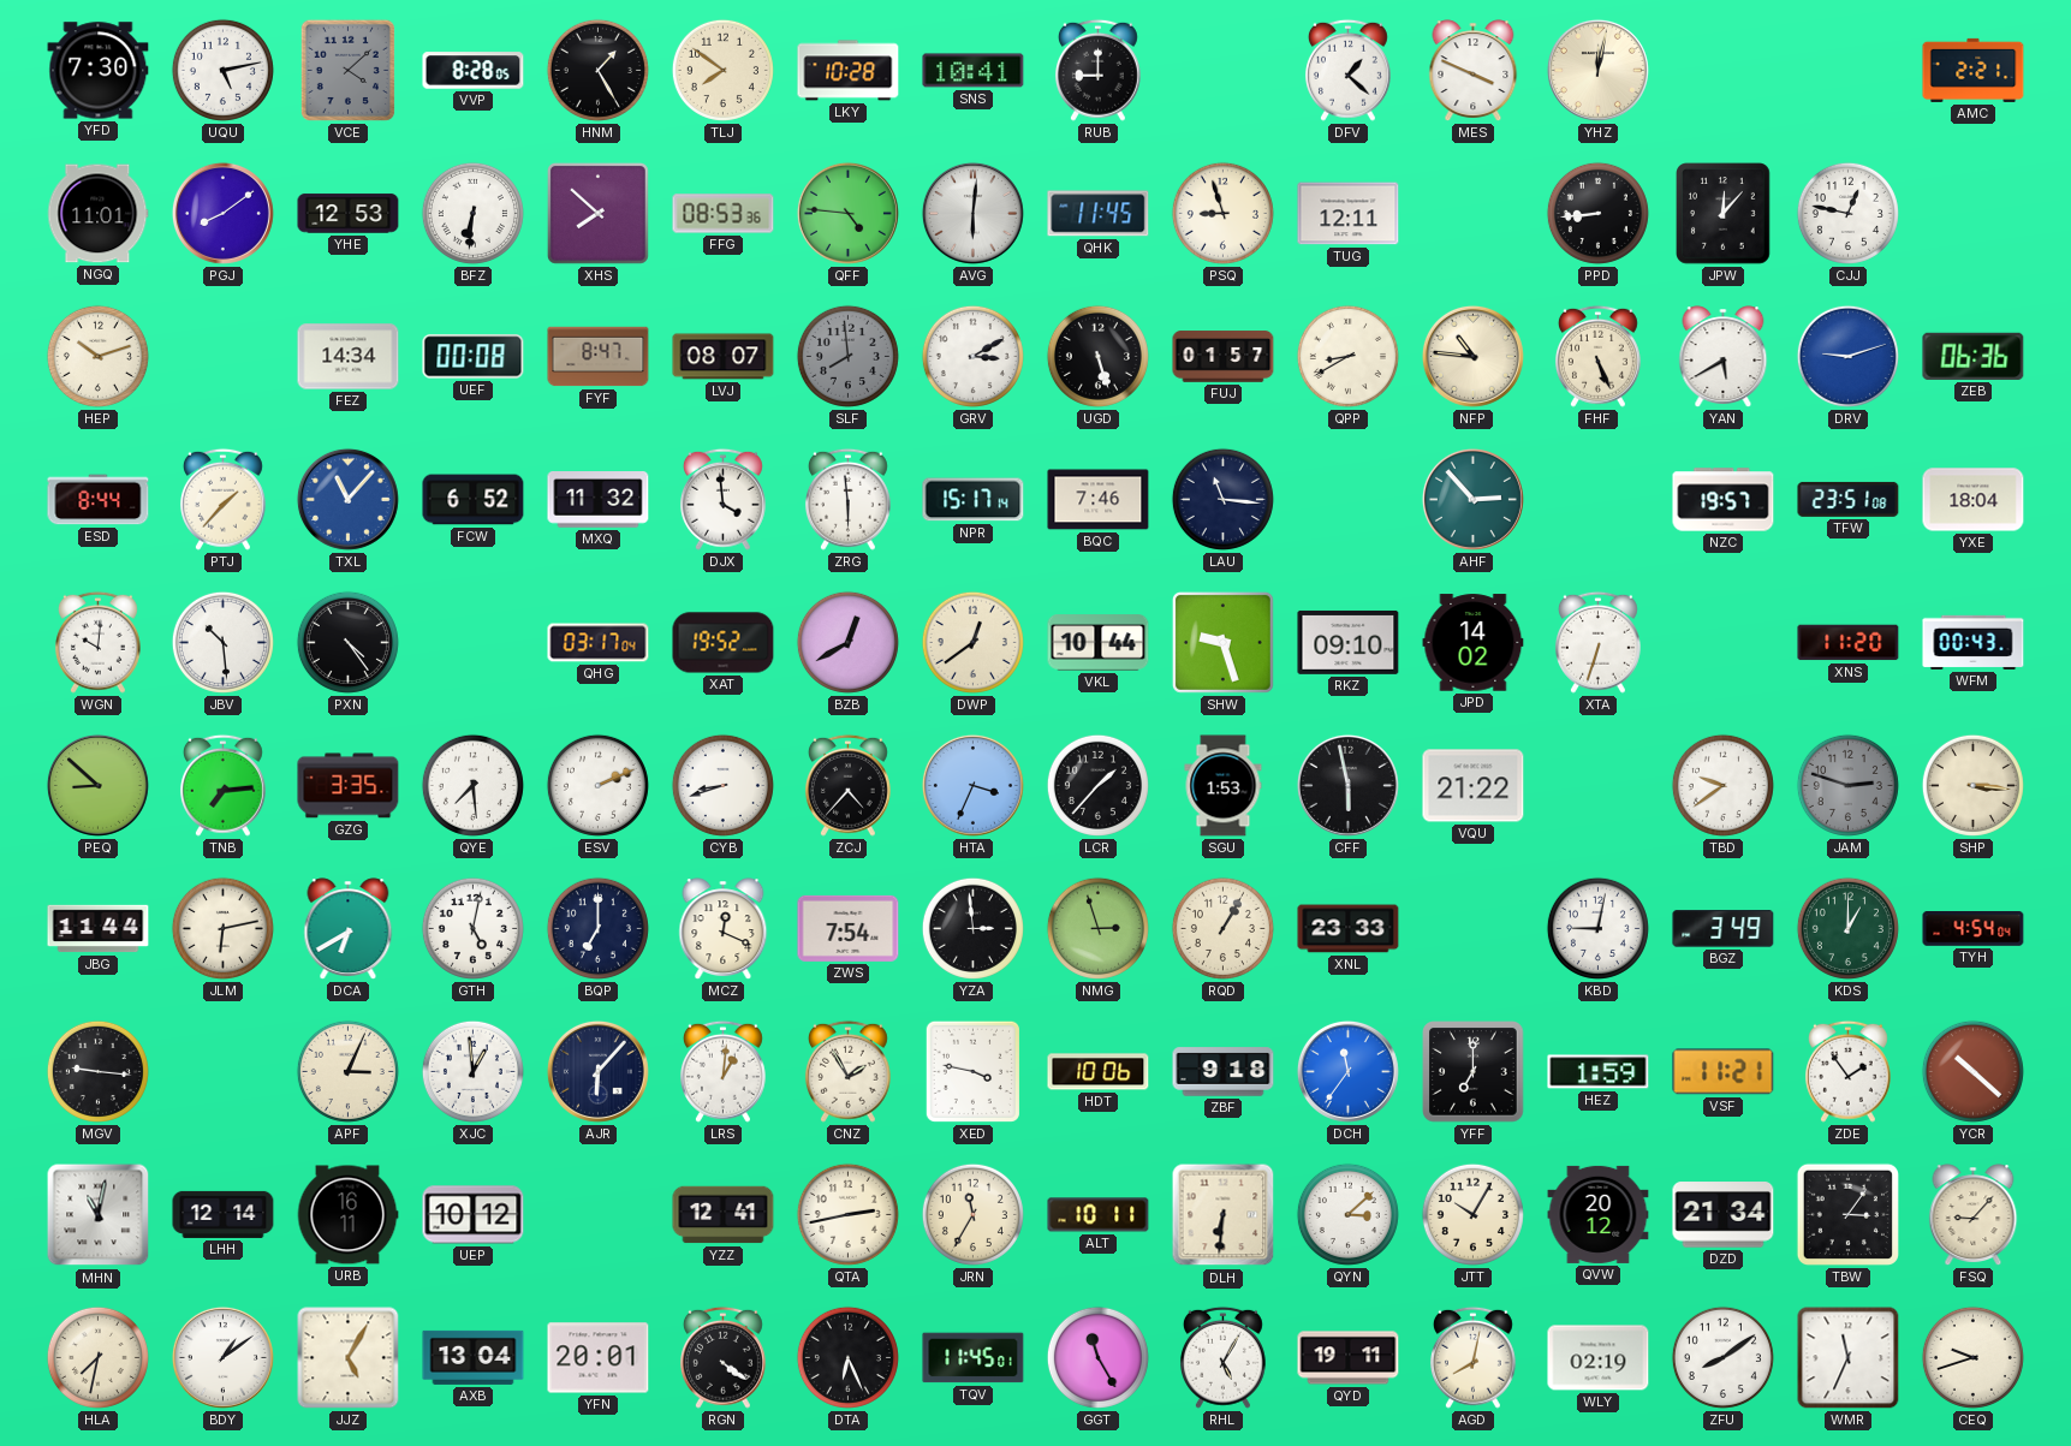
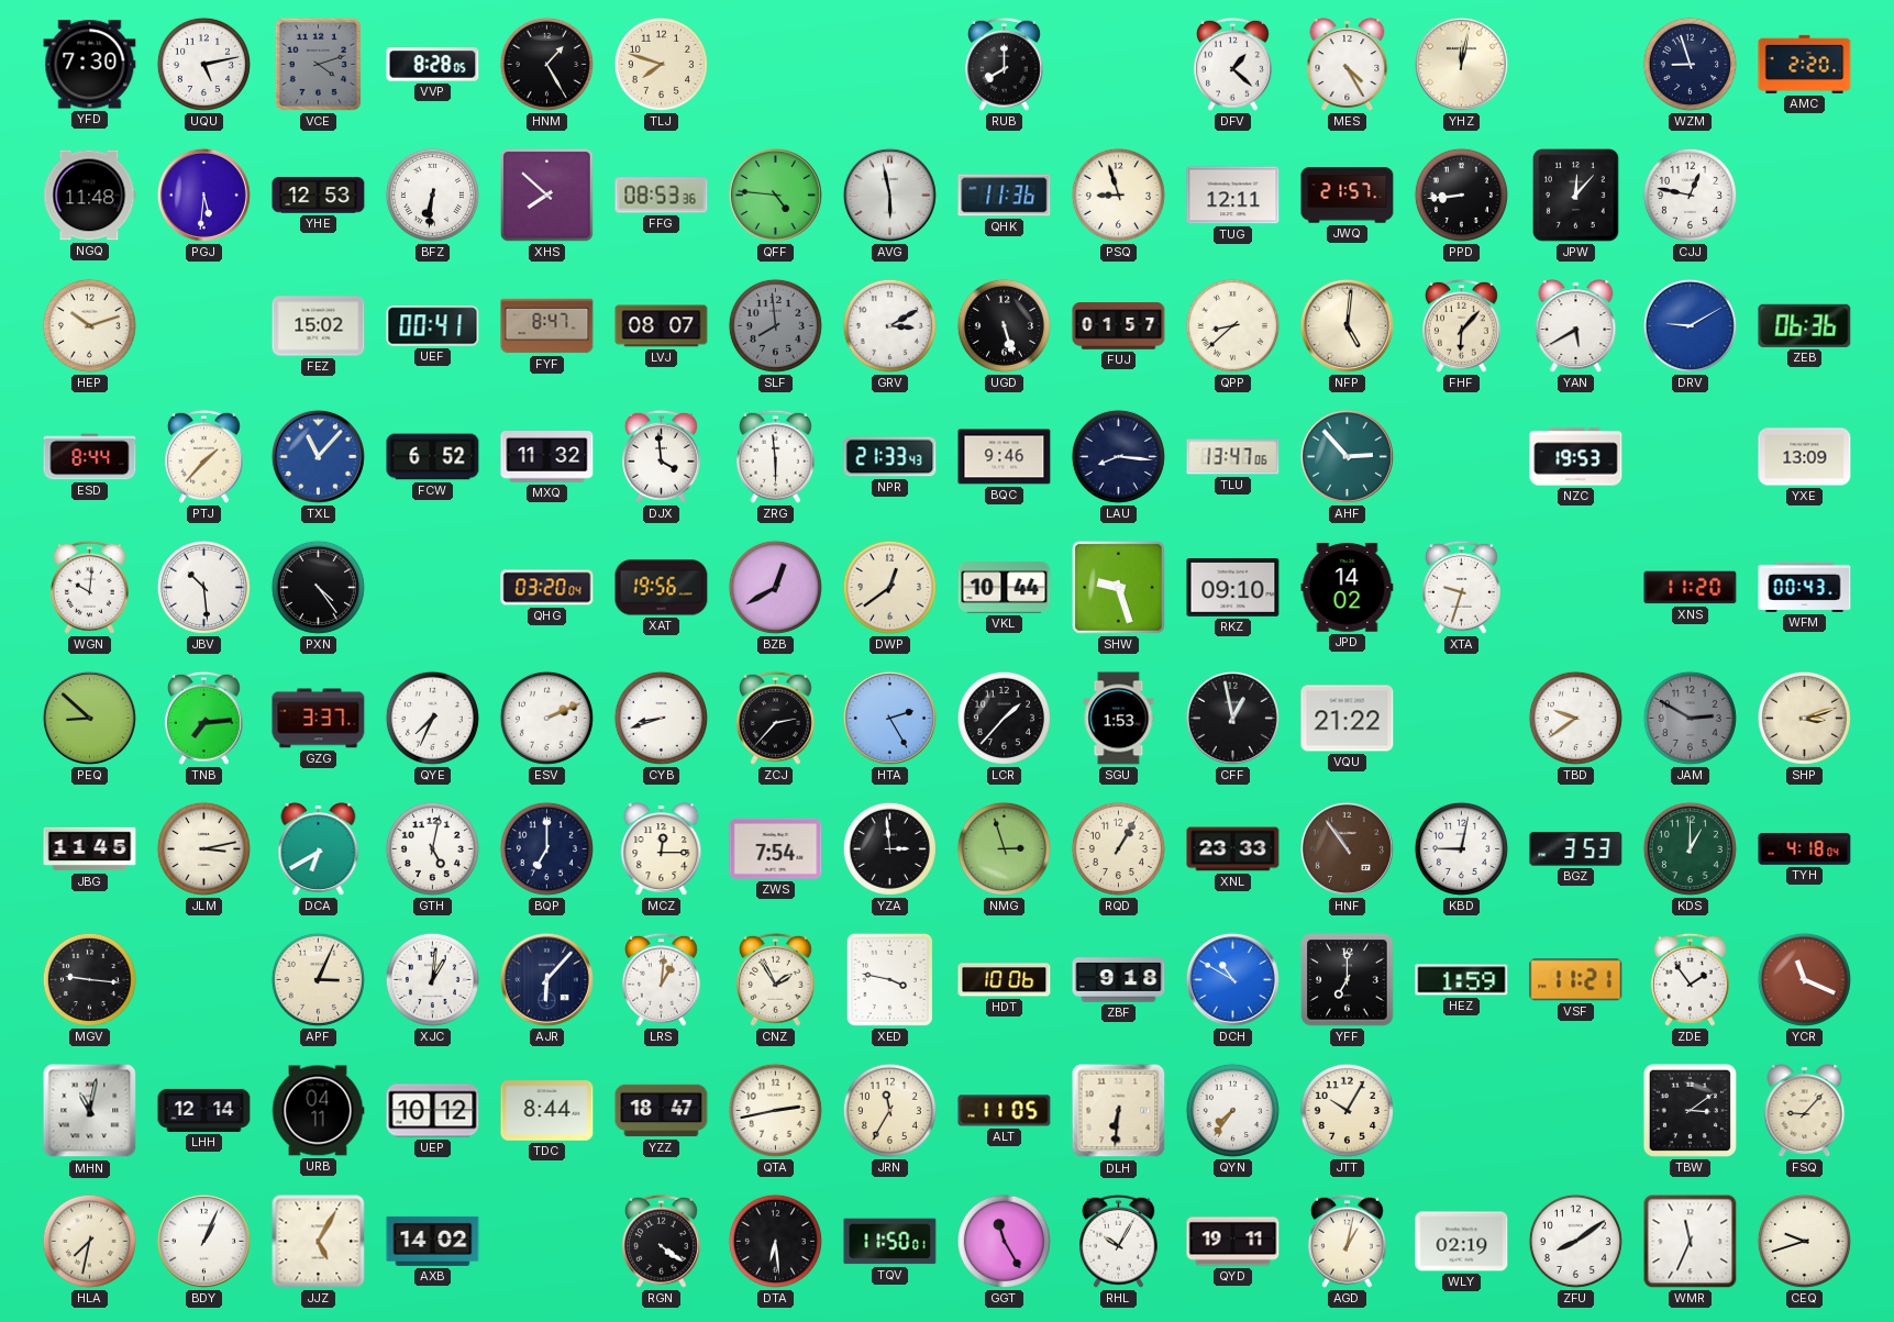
VCE: 4:08 -> 4:12
TLJ: 7:51 -> 7:48
LKY: 10:28 -> none
SNS: 10:41 -> none
RUB: 9:00 -> 8:00
MES: 3:49 -> 4:25
WZM: none -> 8:57
AMC: 2:21 -> 2:20
NGQ: 11:01 -> 11:48
PGJ: 8:09 -> 5:31
AVG: 6:01 -> 5:58
QHK: 11:45 -> 11:36
JWQ: none -> 21:57
FEZ: 14:34 -> 15:02
UEF: 00:08 -> 00:41
QPP: 8:40 -> 8:38
NFP: 10:46 -> 5:01
FHF: 5:26 -> 6:07
DRV: 9:12 -> 9:10
NPR: 15:17 -> 21:33
BQC: 7:46 -> 9:46
LAU: 11:16 -> 8:16
TLU: none -> 13:47
NZC: 19:57 -> 19:53
TFW: 23:51 -> none
YXE: 18:04 -> 13:09
QHG: 03:17 -> 03:20
XAT: 19:52 -> 19:56
XTA: 6:33 -> 9:33
GZG: 3:35 -> 3:37
QYE: 7:29 -> 7:34
ZCJ: 4:37 -> 2:37
HTA: 3:34 -> 2:25
CFF: 5:58 -> 12:58
JAM: 2:48 -> 2:50
SHP: 3:16 -> 3:12
JBG: 11:44 -> 11:45
JLM: 6:13 -> 3:13
MCZ: 12:19 -> 12:15
HNF: none -> 10:54
BGZ: 3:49 -> 3:53
TYH: 4:54 -> 4:18
XJC: 12:59 -> 1:01
DCH: 11:36 -> 10:50
YCR: 10:22 -> 11:19
URB: 16:11 -> 04:11
TDC: none -> 8:44
YZZ: 12:41 -> 18:47
ALT: 10:11 -> 11:05
QYN: 3:08 -> 7:36
QVW: 20:12 -> none
DZD: 21:34 -> none
TBW: 3:06 -> 3:09
BDY: 1:09 -> 1:04
AXB: 13:04 -> 14:02
YFN: 20:01 -> none
DTA: 6:26 -> 6:29
TQV: 11:45 -> 11:50
RHL: 5:05 -> 10:05
AGD: 8:02 -> 1:02
